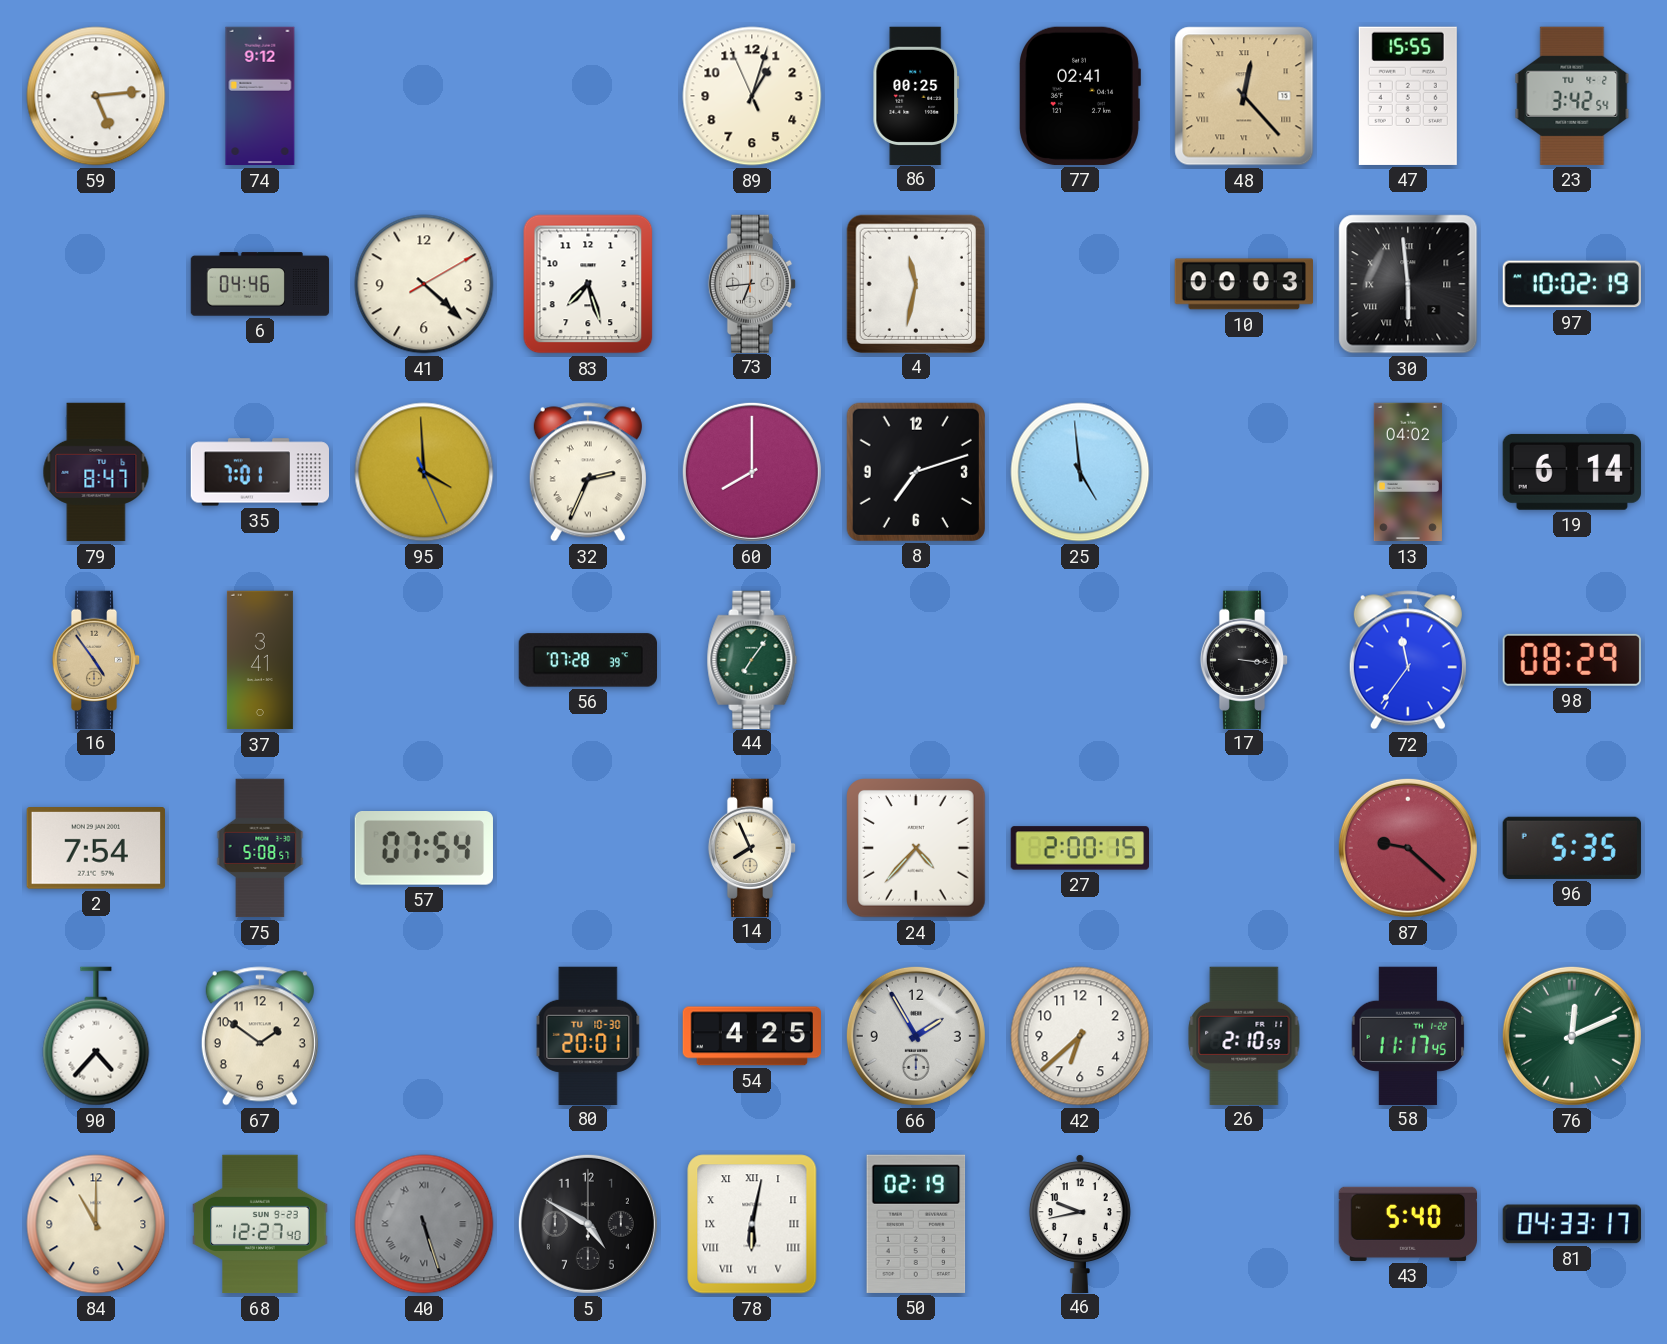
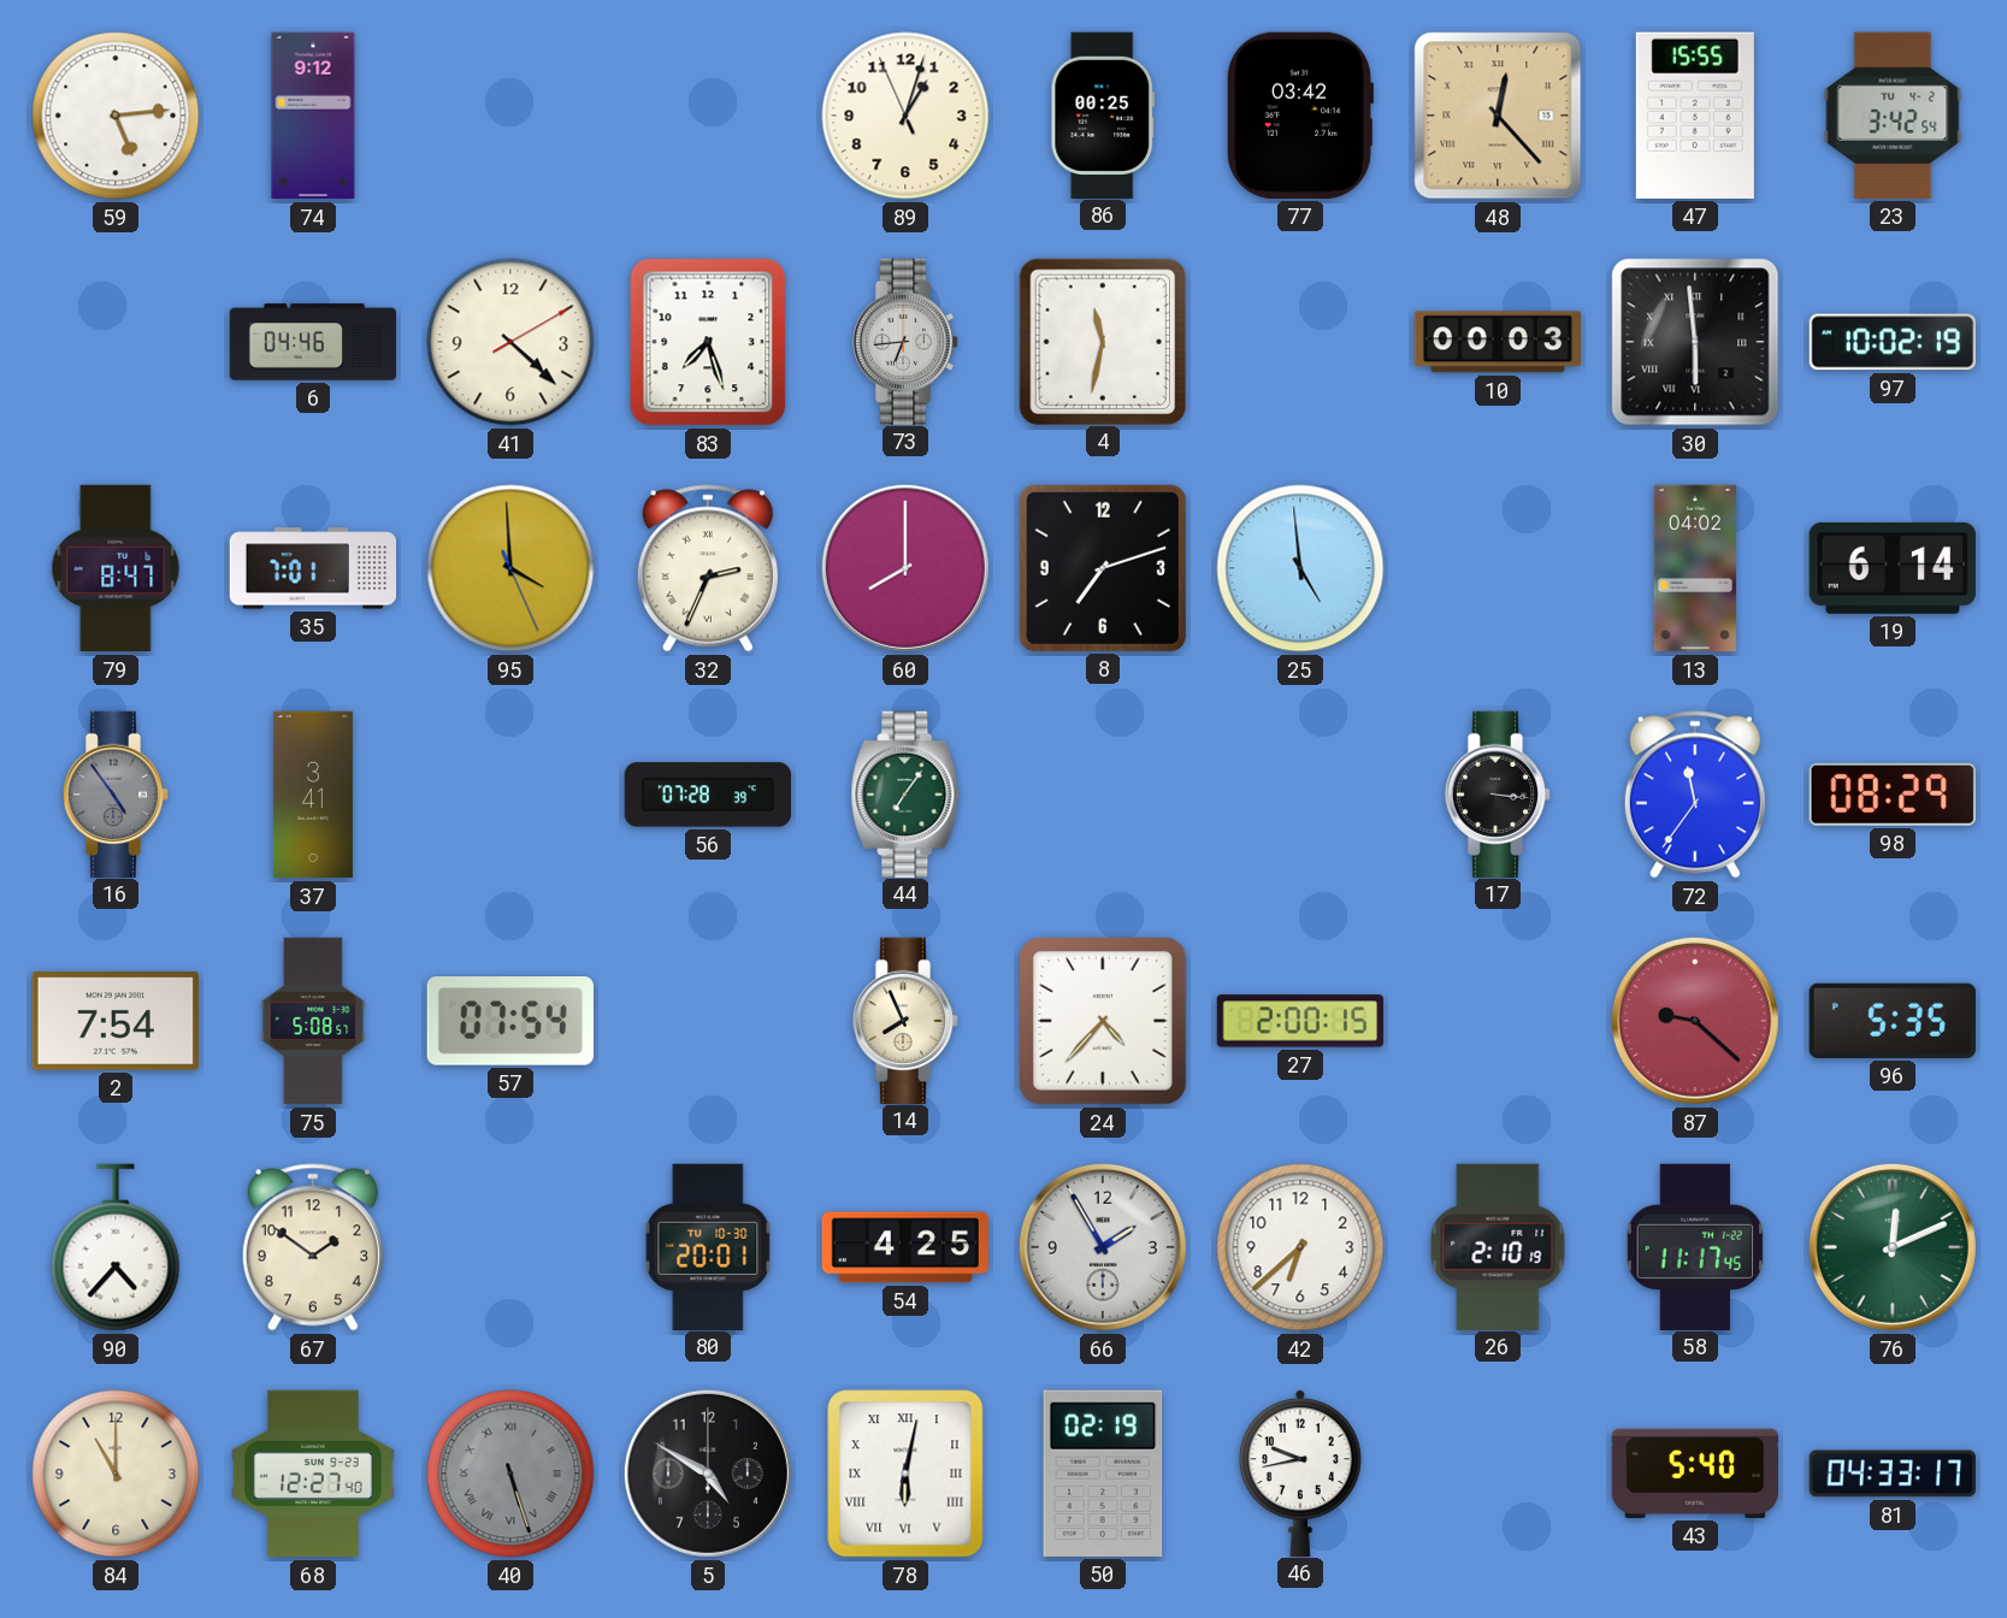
77: 02:41 -> 03:42
16 dial: champagne -> grey
26: 2:10:59 -> 2:10:19
